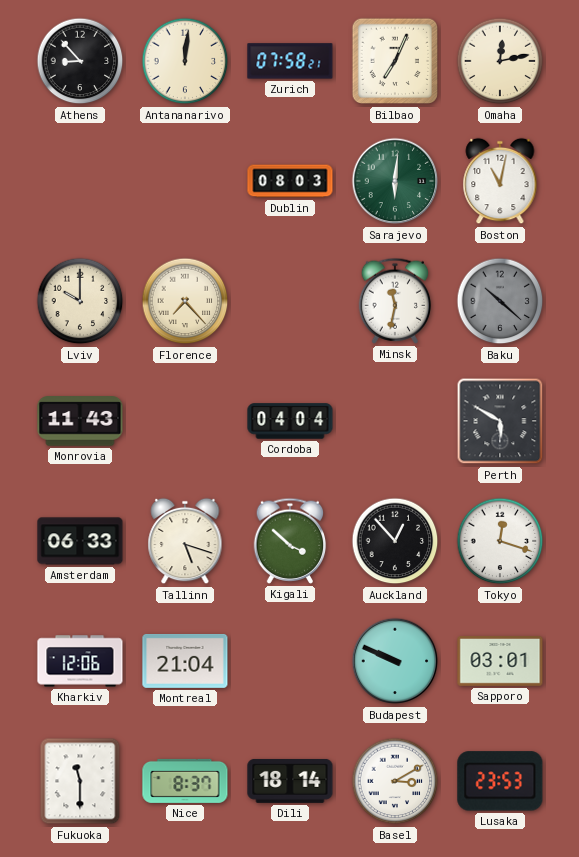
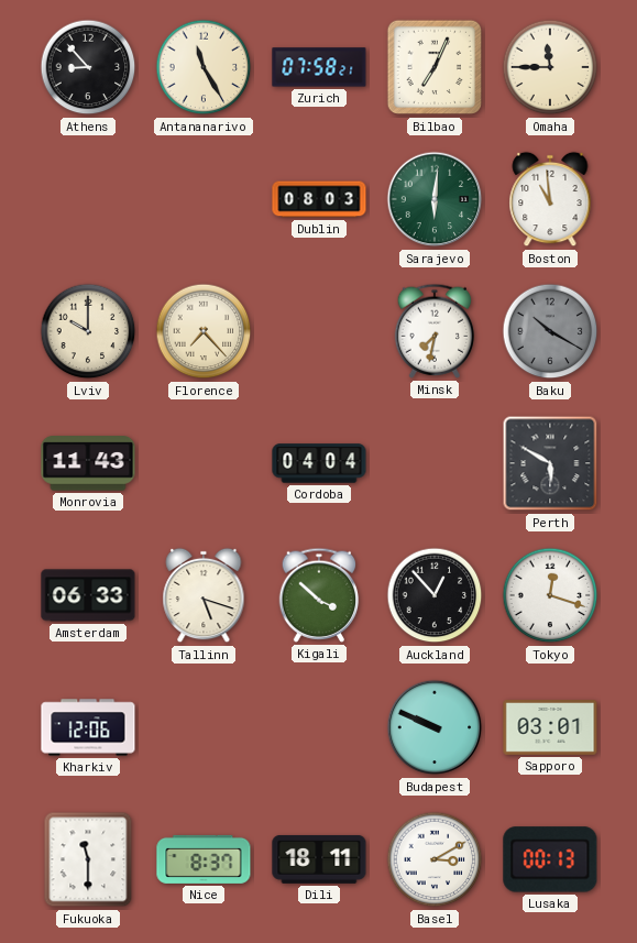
Antananarivo: 12:01 -> 11:25
Omaha: 12:13 -> 11:45
Boston: 11:02 -> 10:59
Minsk: 11:32 -> 7:32
Baku: 10:22 -> 10:20
Montreal: 21:04 -> none
Dili: 18:14 -> 18:11
Lusaka: 23:53 -> 00:13
